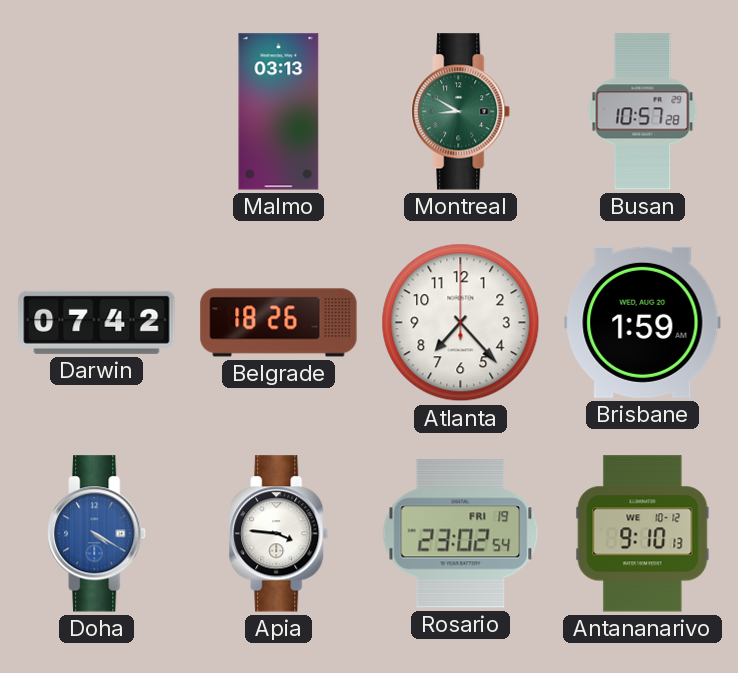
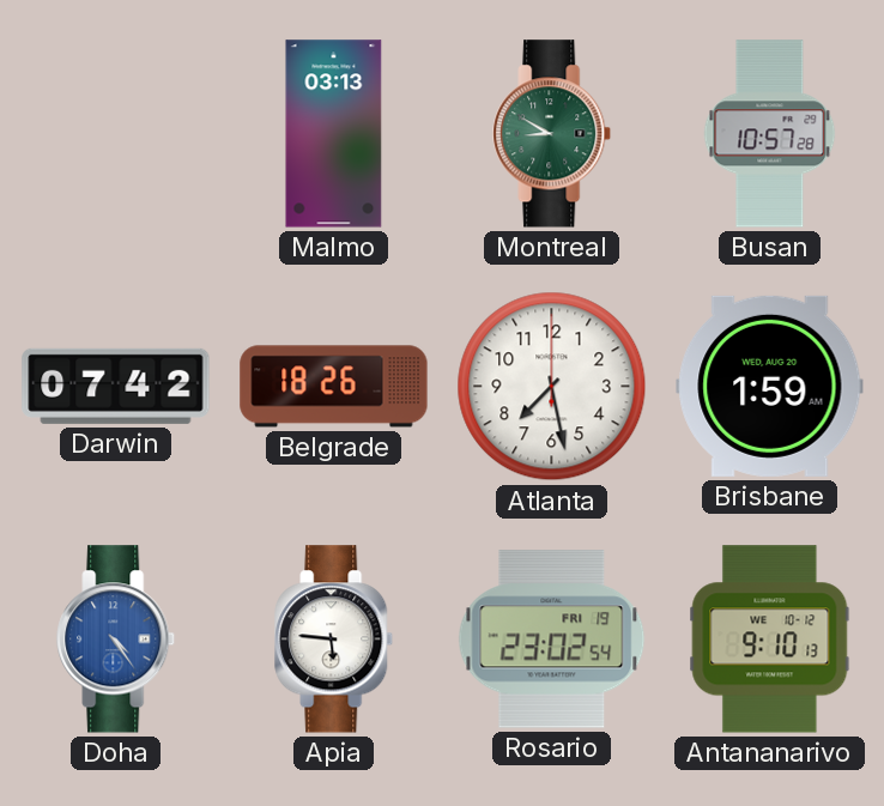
Atlanta: 7:23 -> 7:28
Doha: 4:20 -> 4:24
Apia: 3:46 -> 5:46
